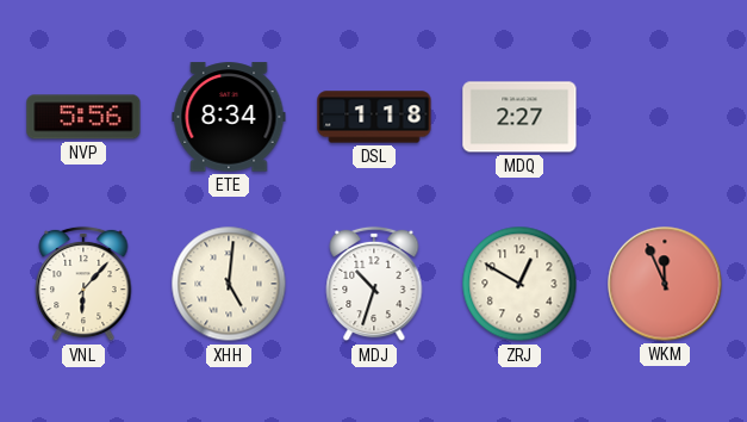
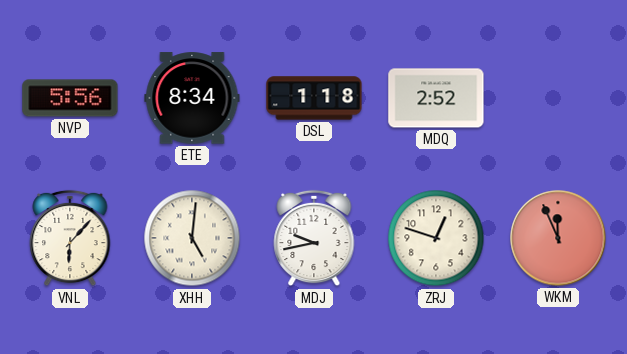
MDQ: 2:27 -> 2:52
MDJ: 10:33 -> 9:43
ZRJ: 12:50 -> 12:48
